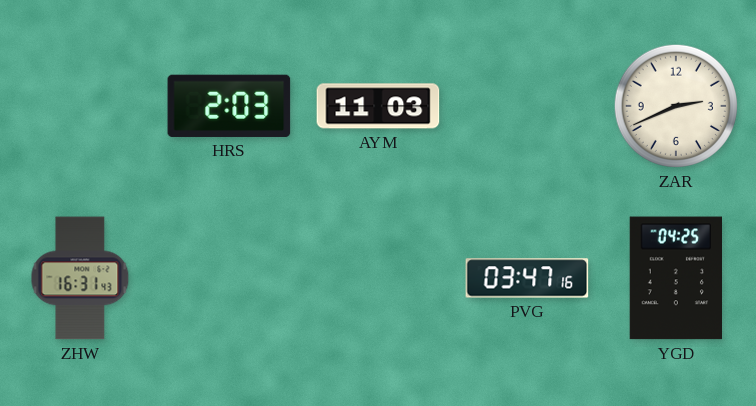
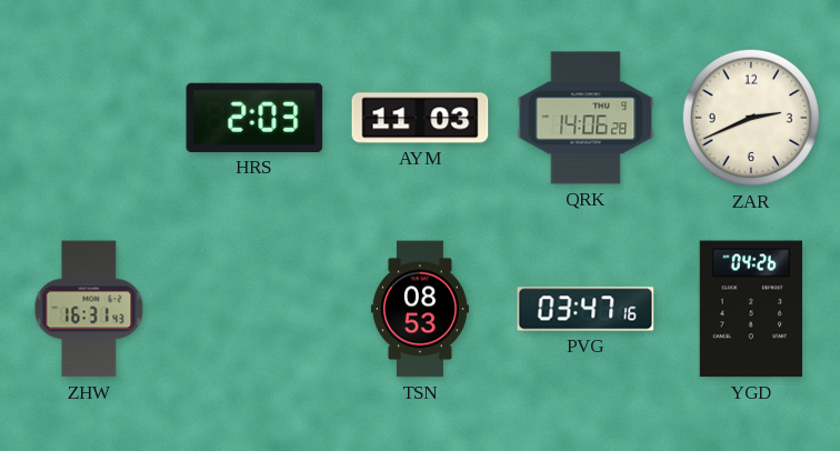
QRK: none -> 14:06
TSN: none -> 08:53
YGD: 04:25 -> 04:26
